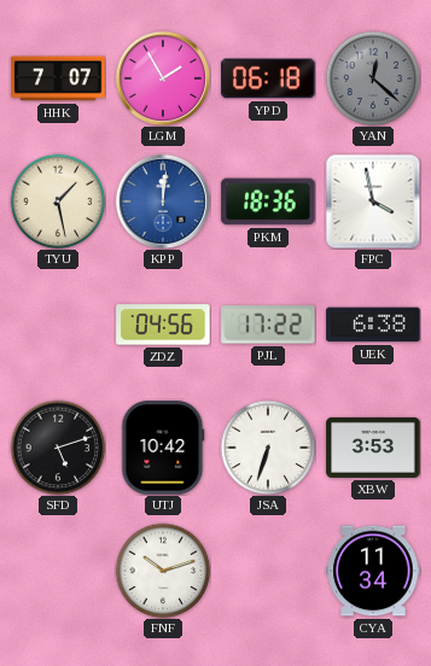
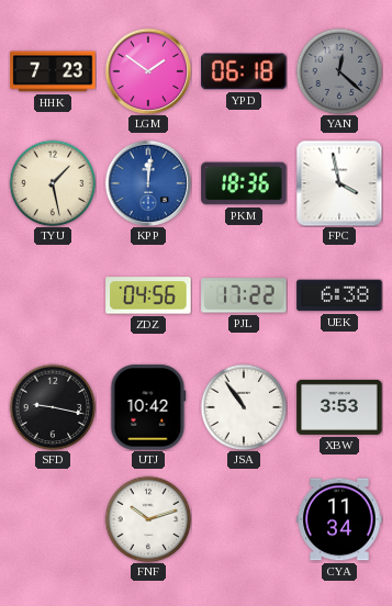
HHK: 7:07 -> 7:23
LGM: 1:55 -> 1:51
SFD: 5:12 -> 9:17
JSA: 6:33 -> 10:54
